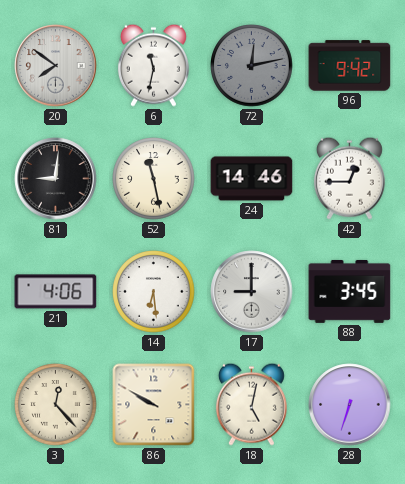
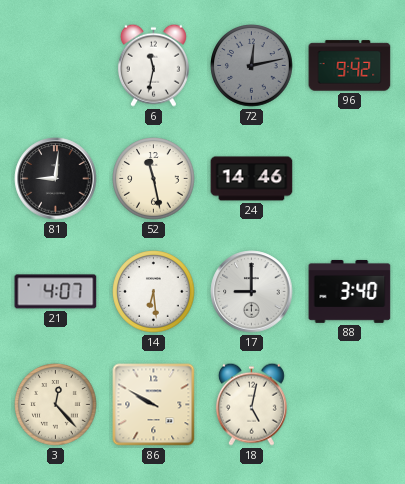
20: 7:51 -> none
42: 12:45 -> none
21: 4:06 -> 4:07
88: 3:45 -> 3:40
28: 6:33 -> none
